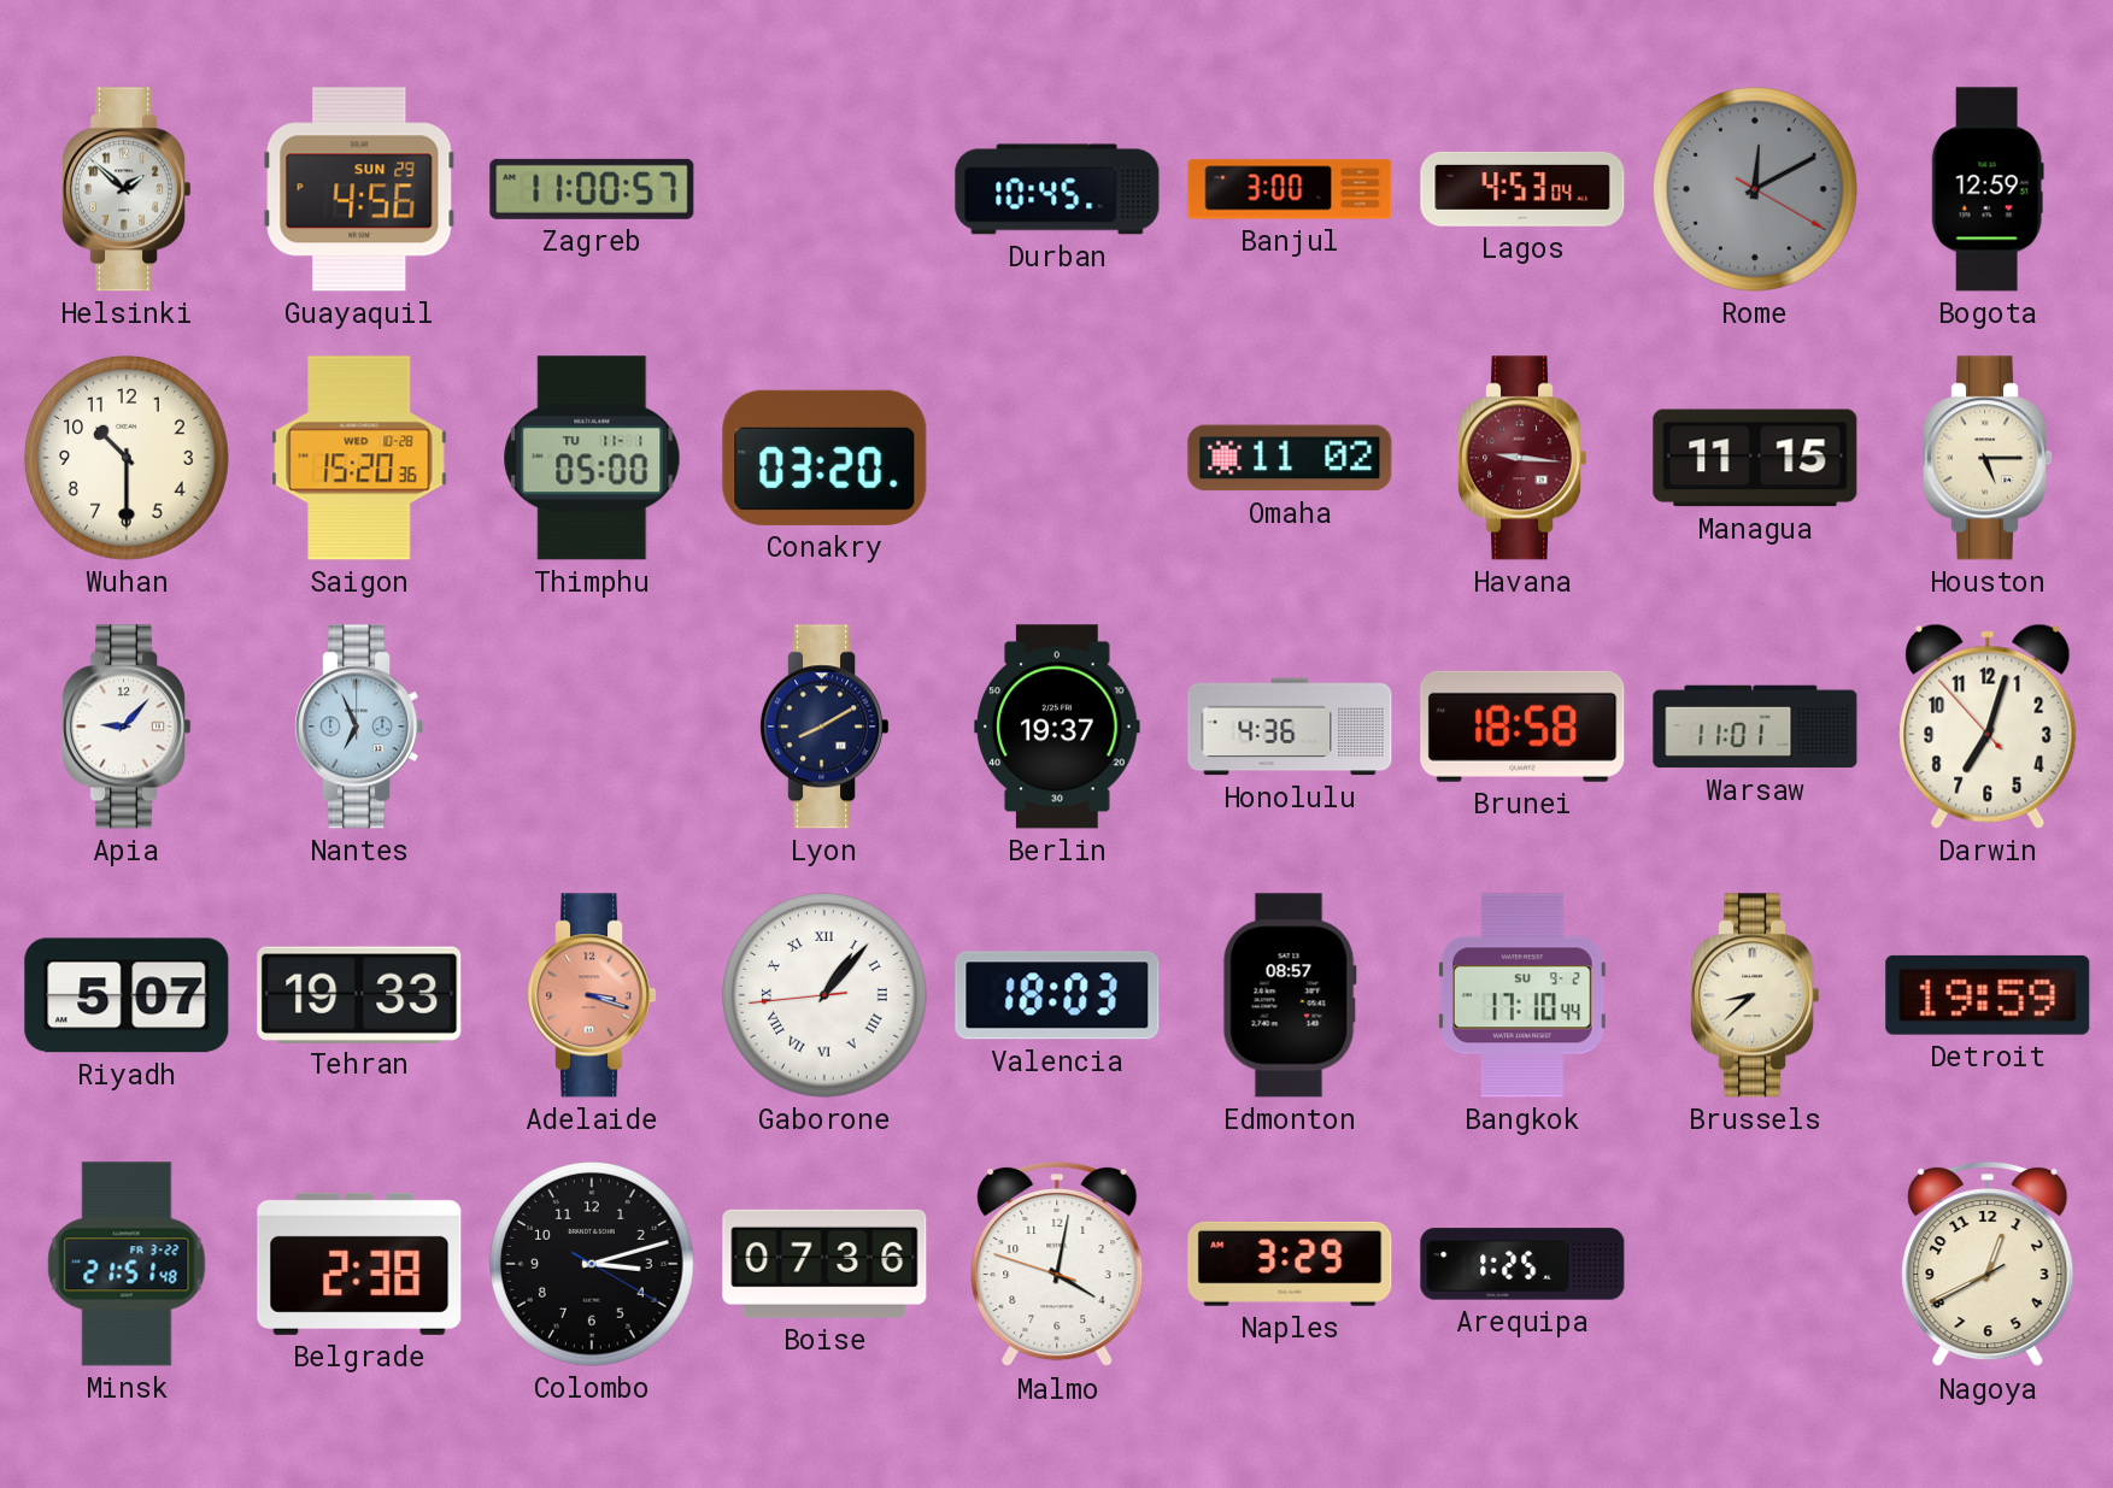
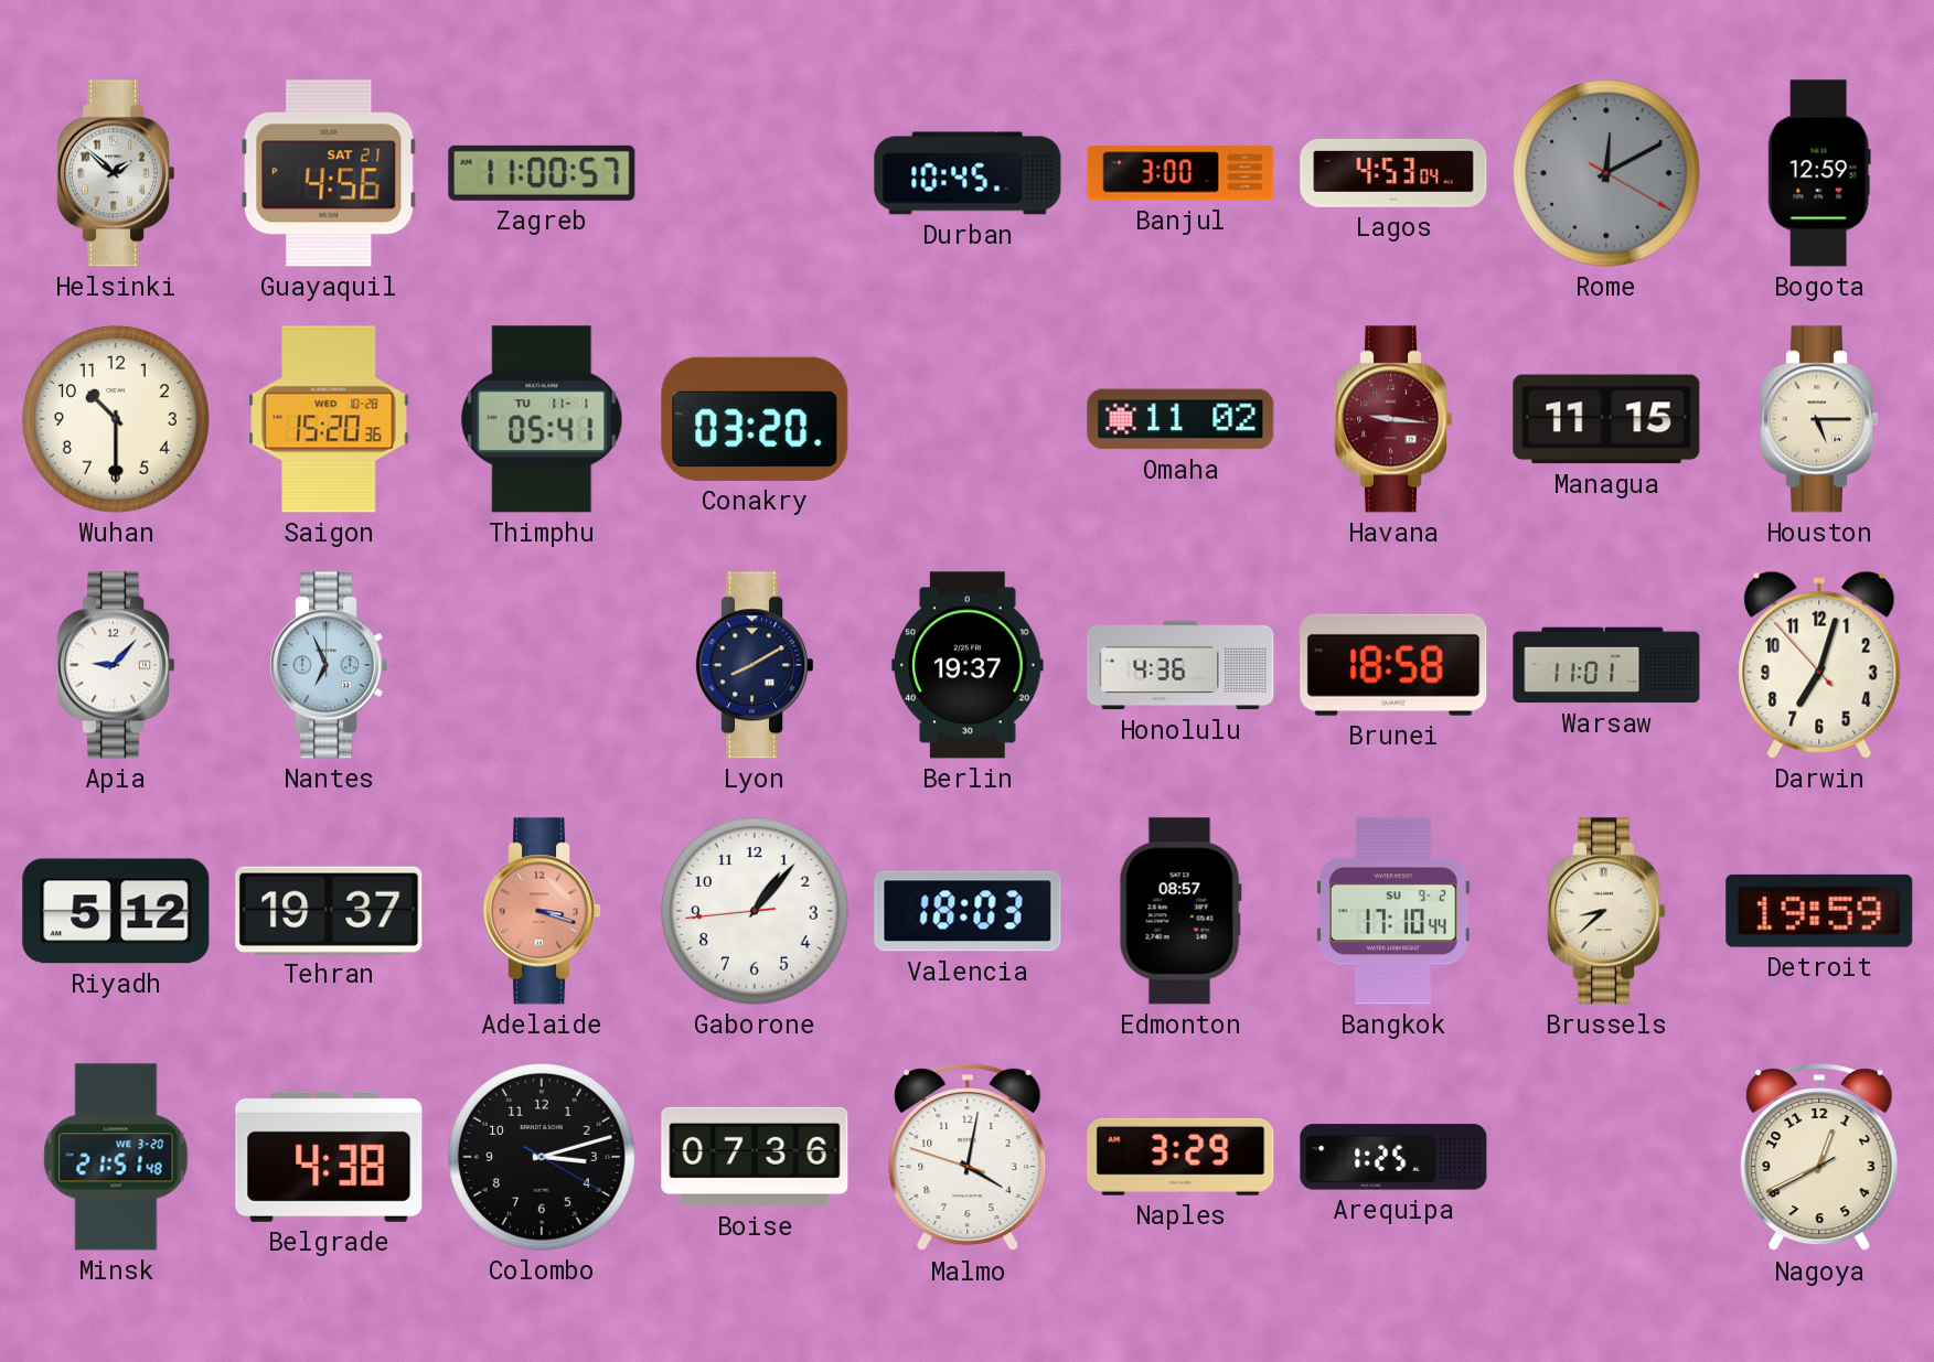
Guayaquil date: SUN 29 -> SAT 21
Thimphu: 05:00 -> 05:41
Riyadh: 5:07 -> 5:12
Tehran: 19:33 -> 19:37
Gaborone numerals: Roman -> Arabic
Minsk date: FR 3-22 -> WE 3-20
Belgrade: 2:38 -> 4:38
